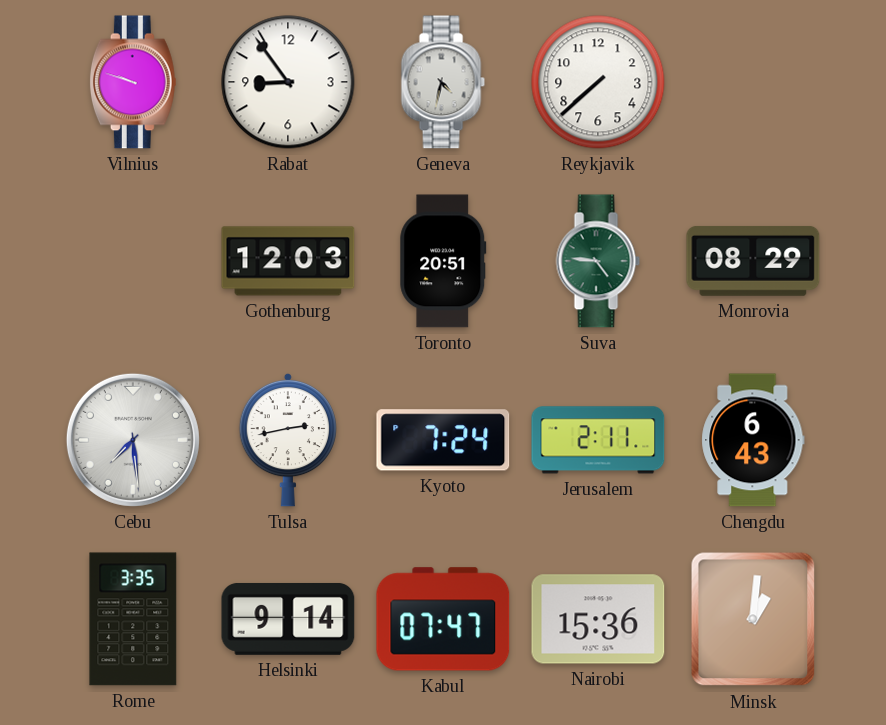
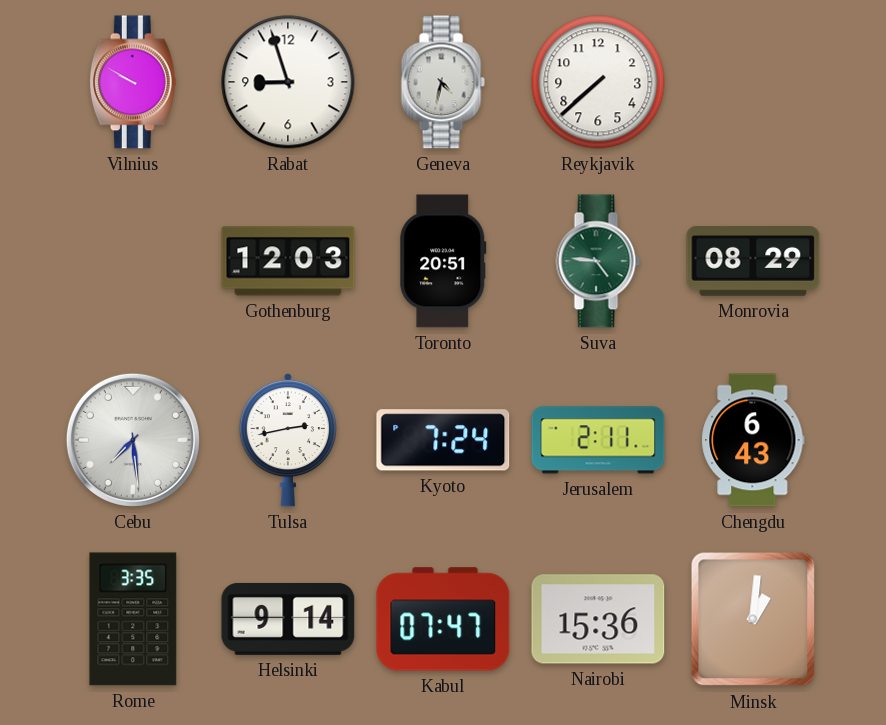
Vilnius: 9:48 -> 9:50
Rabat: 8:54 -> 8:57
